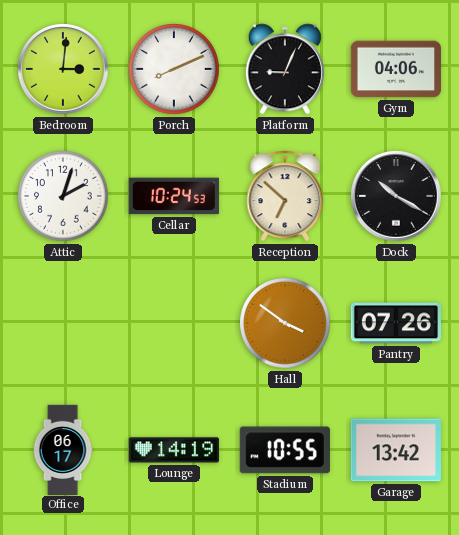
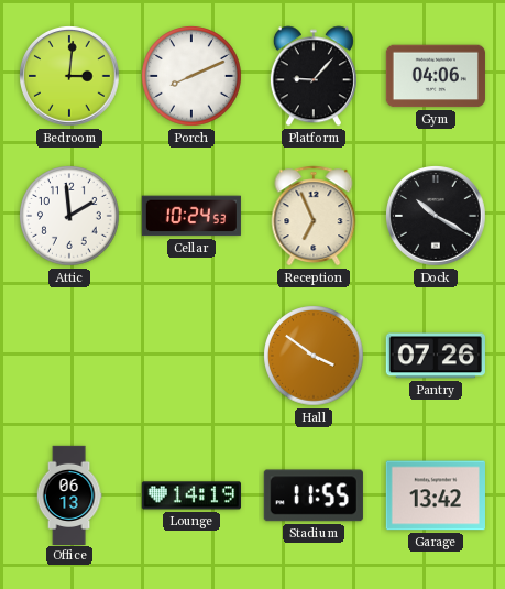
Platform: 9:04 -> 9:07
Attic: 2:03 -> 1:59
Reception: 6:52 -> 6:56
Office: 06:17 -> 06:13
Stadium: 10:55 -> 11:55
